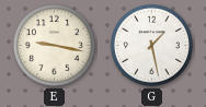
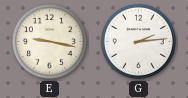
G: 1:28 -> 2:14
